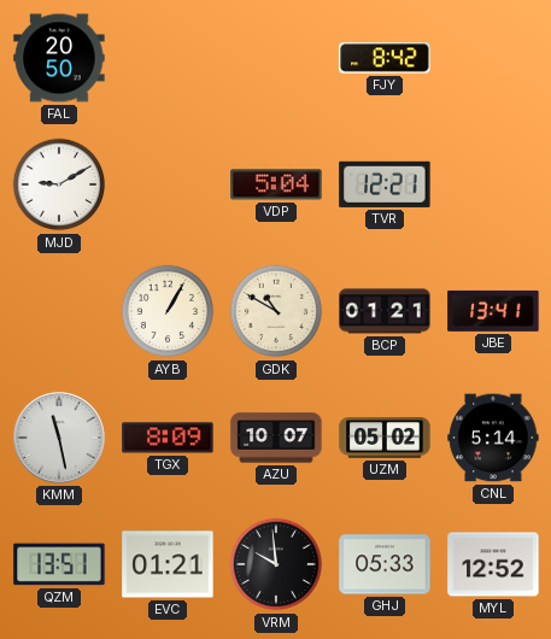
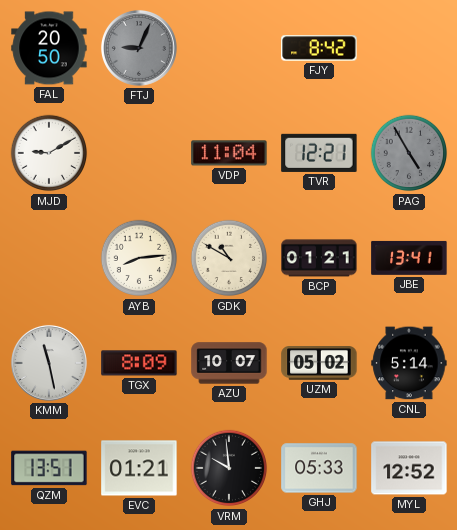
FTJ: none -> 9:04
VDP: 5:04 -> 11:04
PAG: none -> 4:55
AYB: 1:05 -> 8:14
